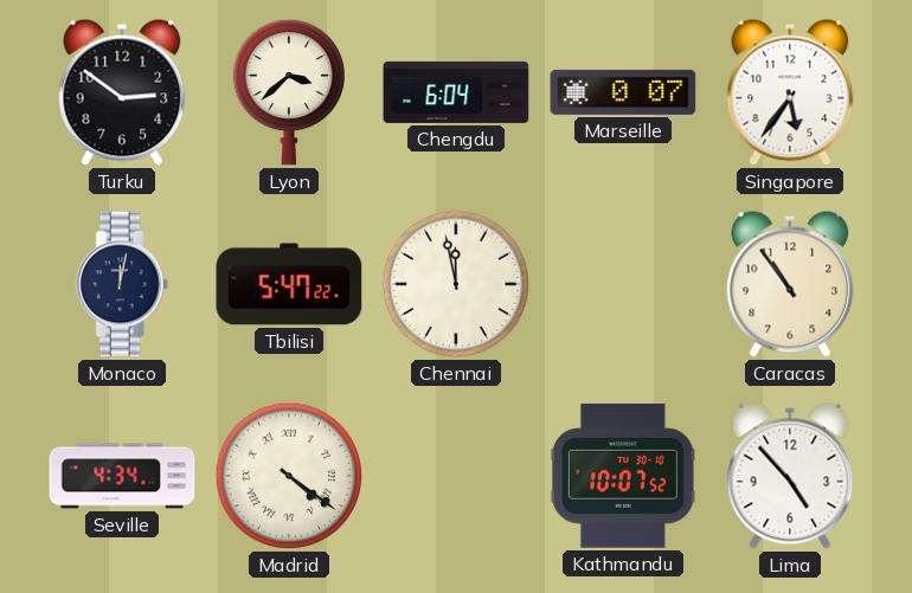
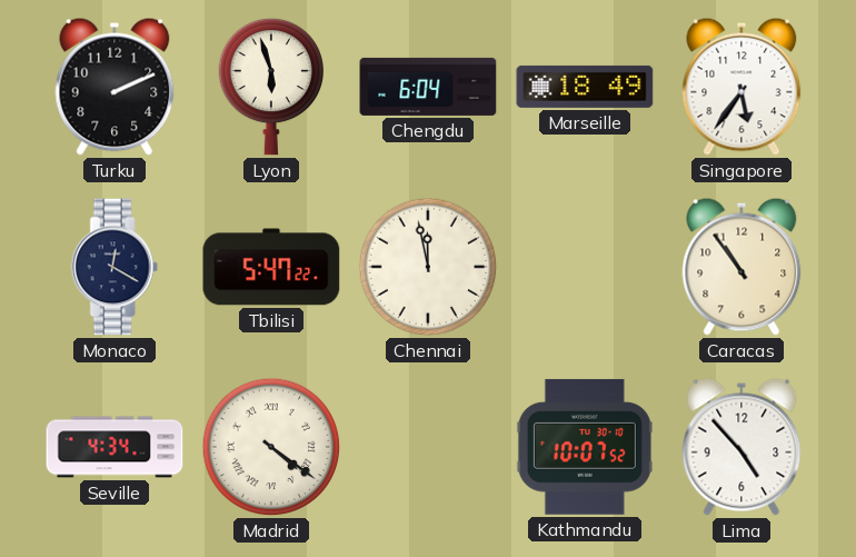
Turku: 2:51 -> 2:11
Lyon: 3:38 -> 5:57
Marseille: 0:07 -> 18:49
Monaco: 12:02 -> 12:20
